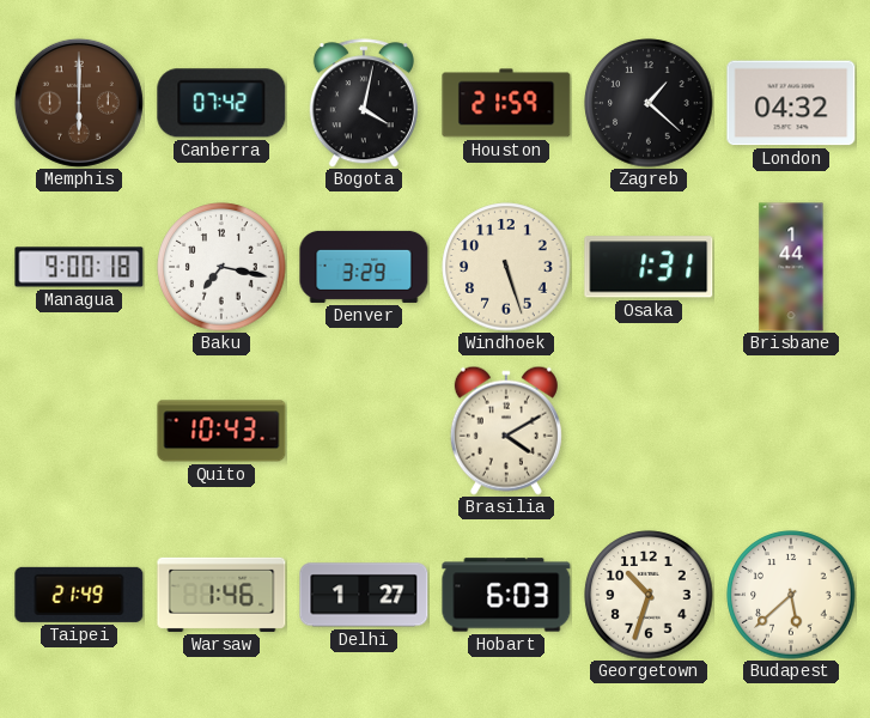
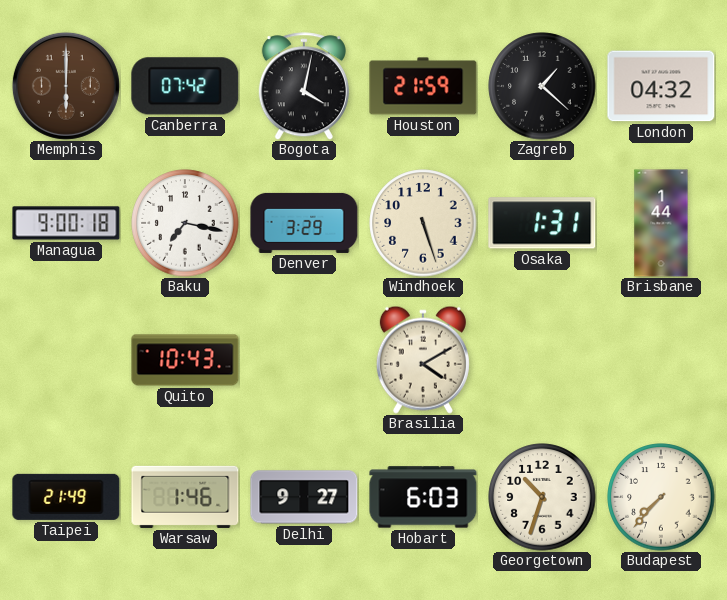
Delhi: 1:27 -> 9:27
Budapest: 5:38 -> 7:37
